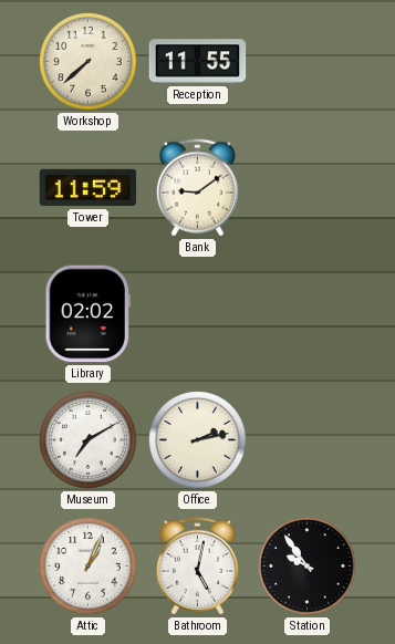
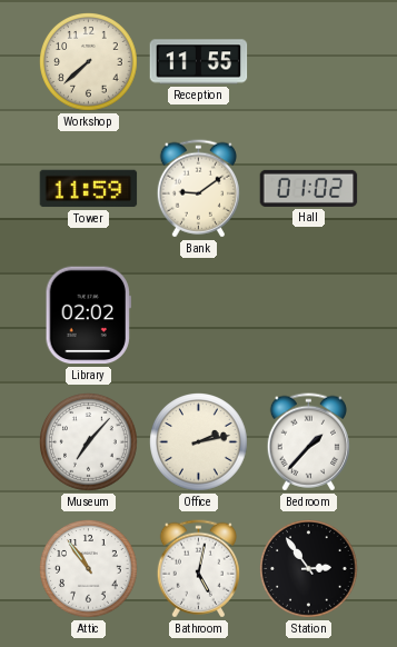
Hall: none -> 01:02
Museum: 7:10 -> 7:07
Bedroom: none -> 1:37
Attic: 1:04 -> 10:54
Station: 9:54 -> 2:54
